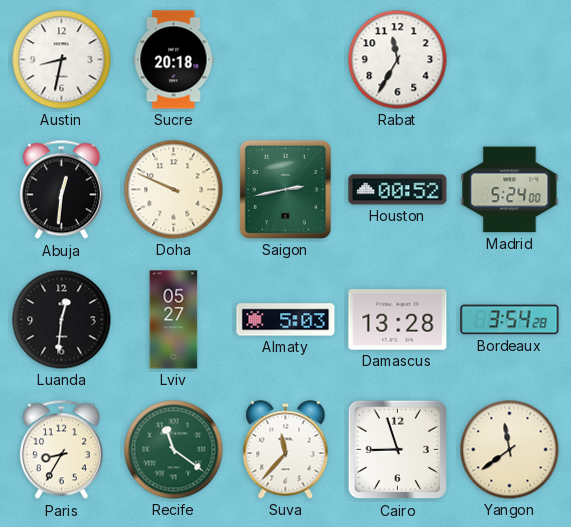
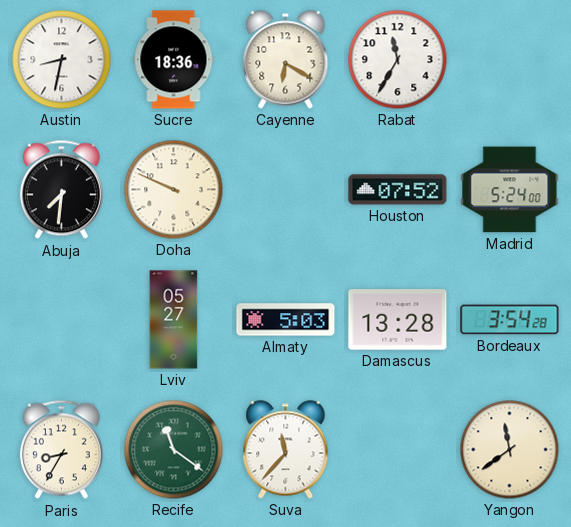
Sucre: 20:18 -> 18:36
Cayenne: none -> 6:20
Abuja: 12:31 -> 7:31
Saigon: 2:43 -> none
Houston: 00:52 -> 07:52
Luanda: 12:31 -> none
Cairo: 8:57 -> none
